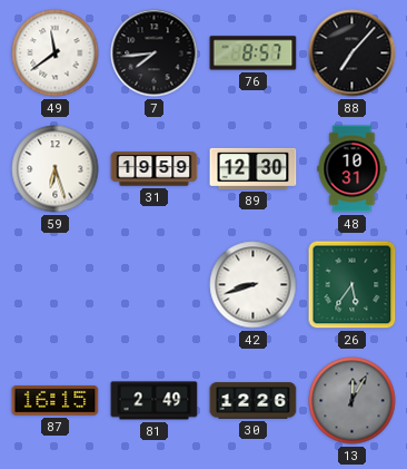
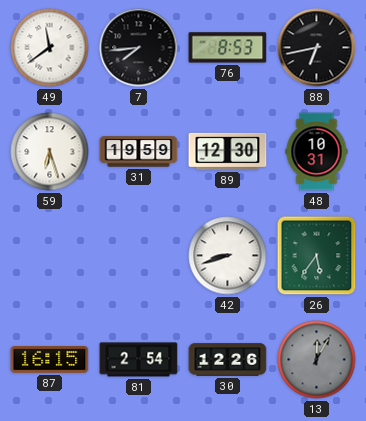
76: 8:57 -> 8:53
88: 7:07 -> 6:43
81: 2:49 -> 2:54
